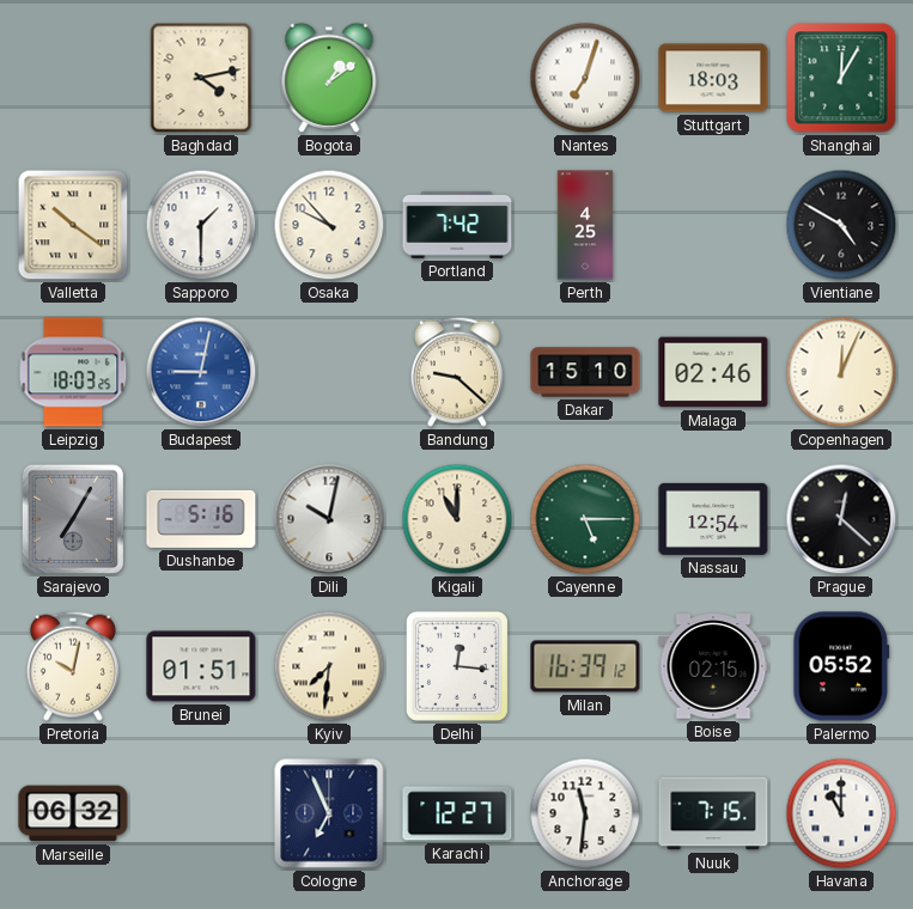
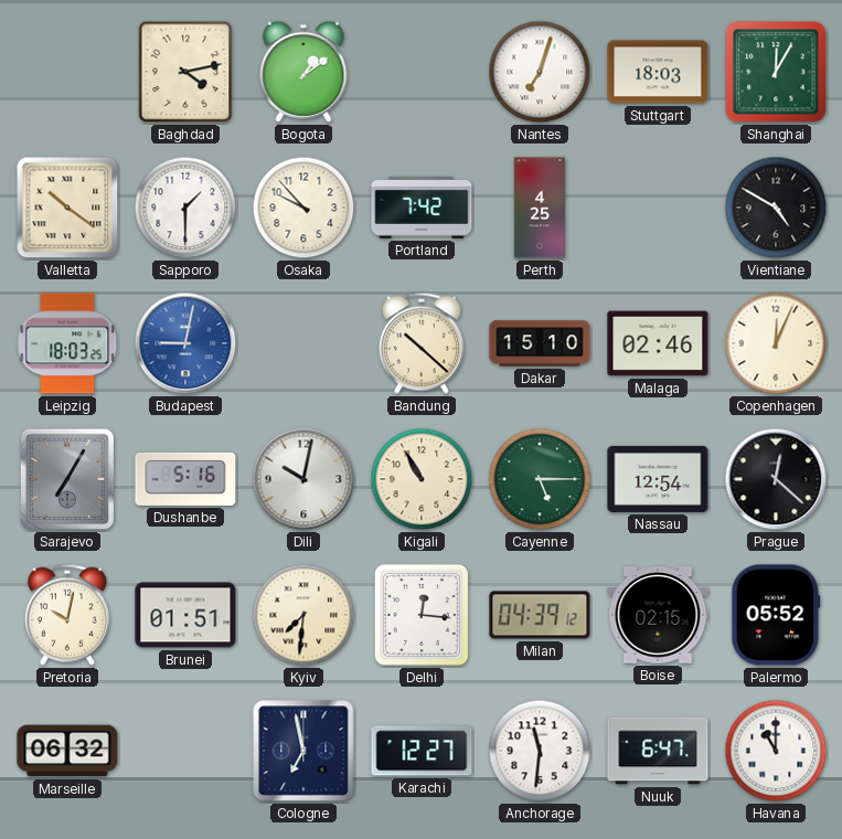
Bandung: 9:22 -> 10:22
Kigali: 11:00 -> 10:55
Milan: 16:39 -> 04:39
Cologne: 6:56 -> 6:58
Nuuk: 7:15 -> 6:47
